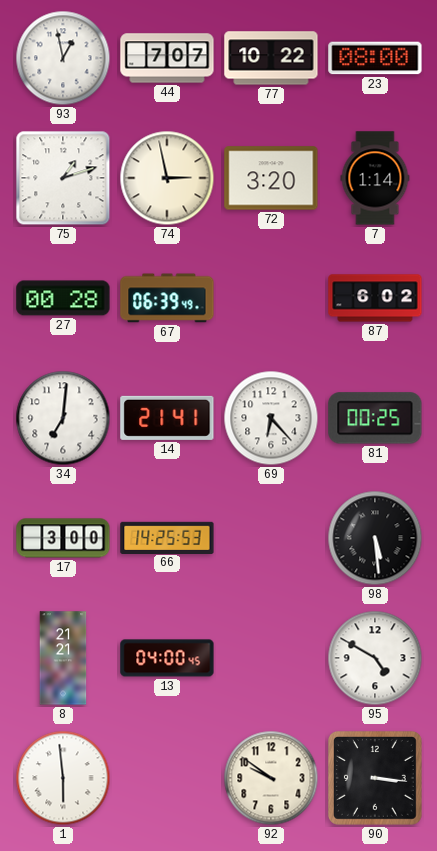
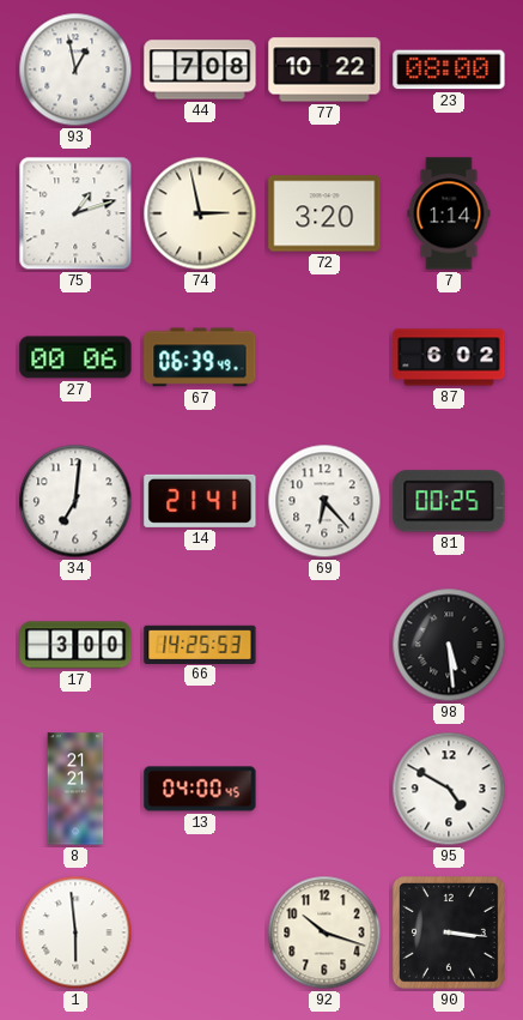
44: 7:07 -> 7:08
27: 00:28 -> 00:06
92: 9:51 -> 10:18
